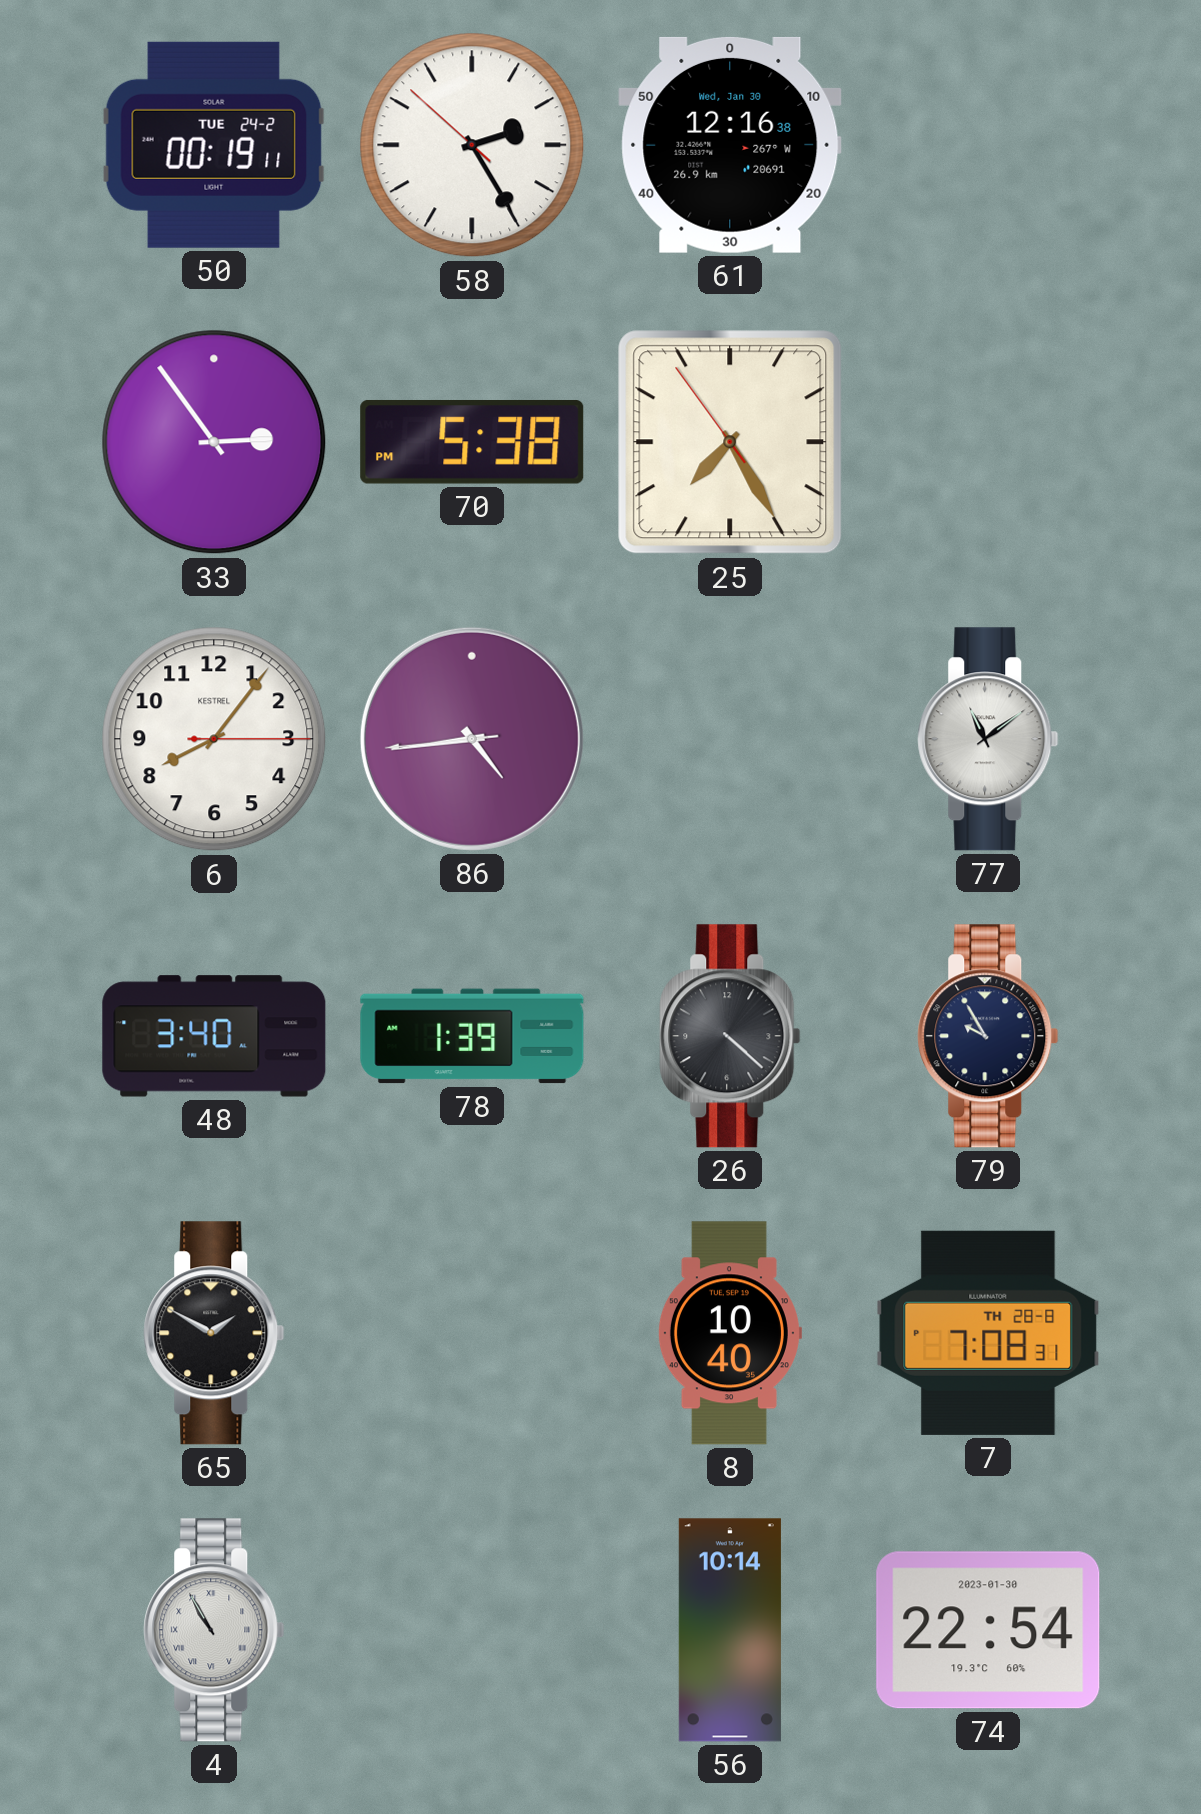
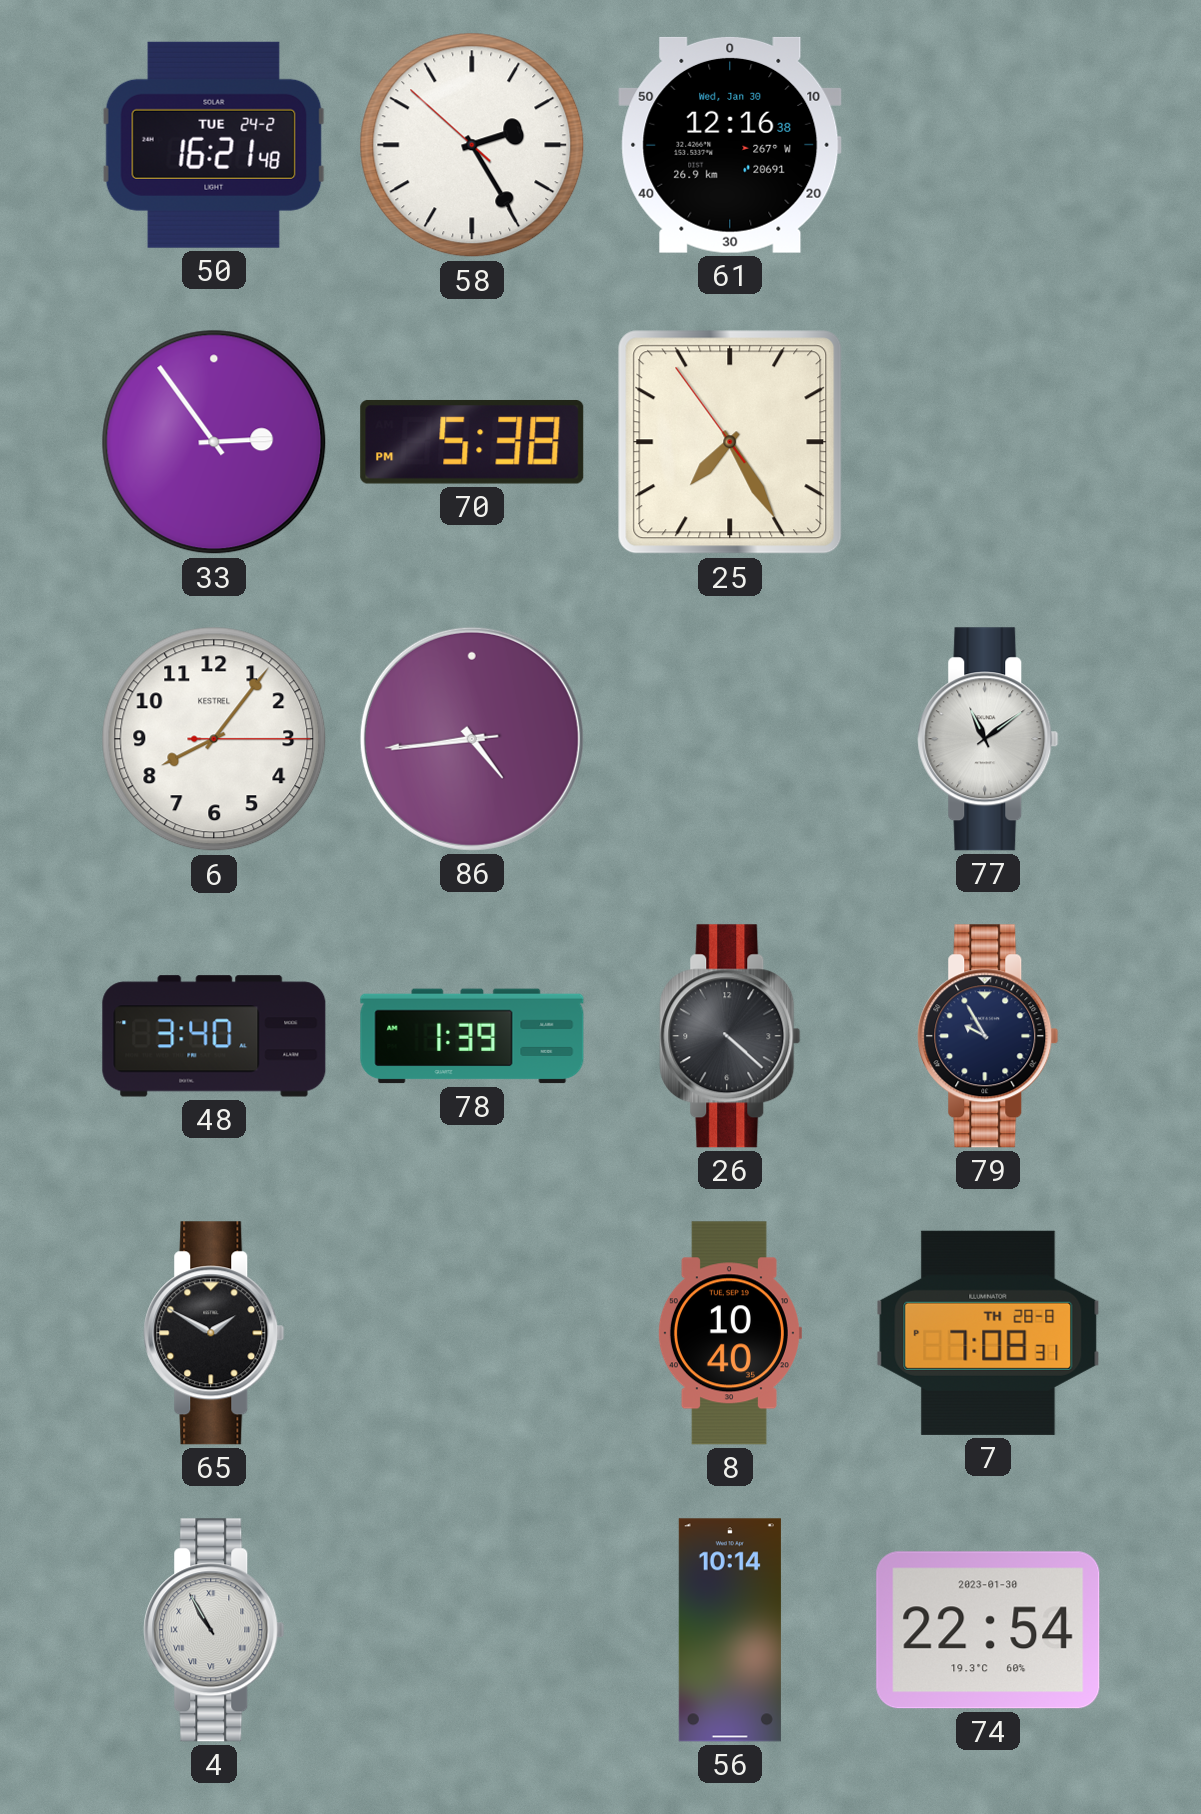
50: 00:19 -> 16:21
